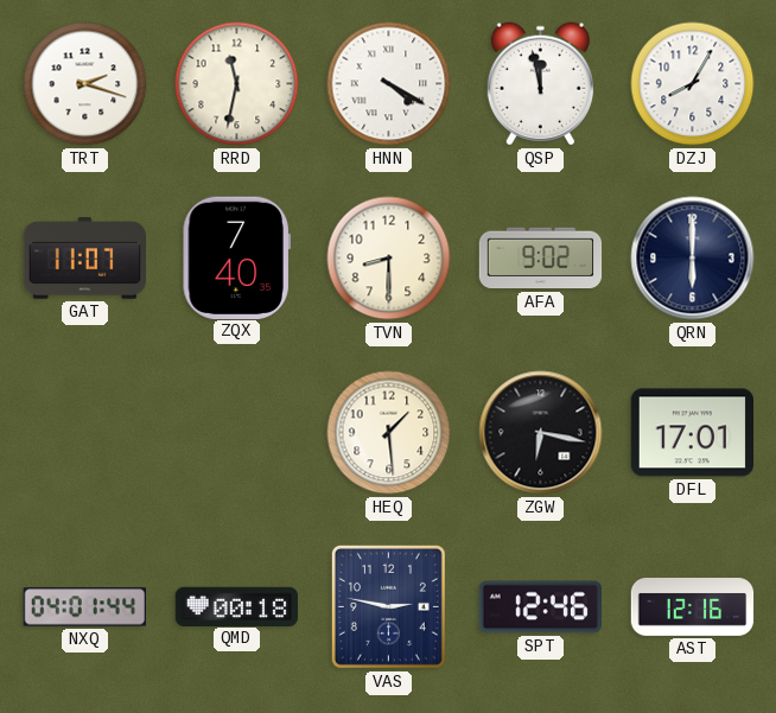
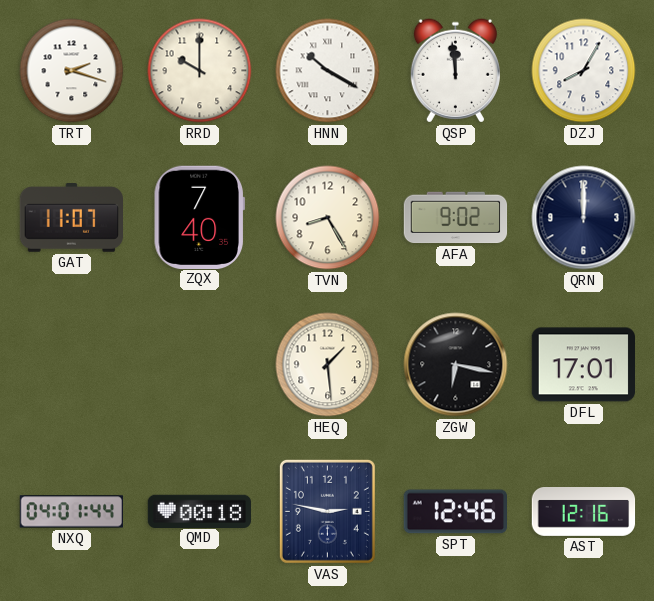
RRD: 11:32 -> 10:00
HNN: 4:20 -> 10:20
QSP: 11:58 -> 11:59
TVN: 8:30 -> 8:25
QRN: 6:00 -> 12:00
